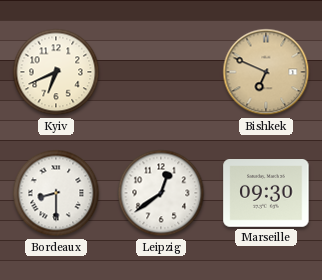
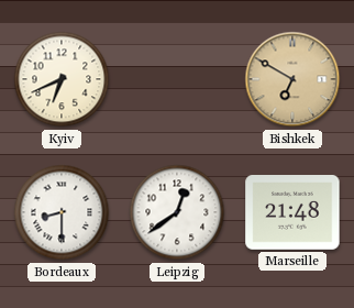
Bishkek: 6:49 -> 6:50
Marseille: 09:30 -> 21:48
